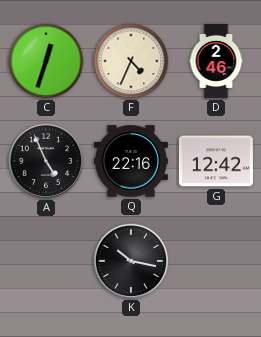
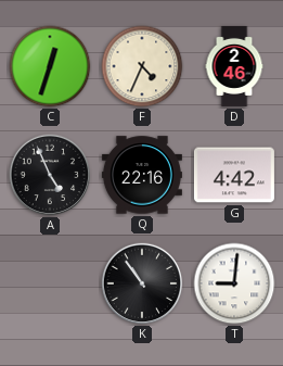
G: 12:42 -> 4:42
K: 10:17 -> 10:54
T: none -> 9:01
